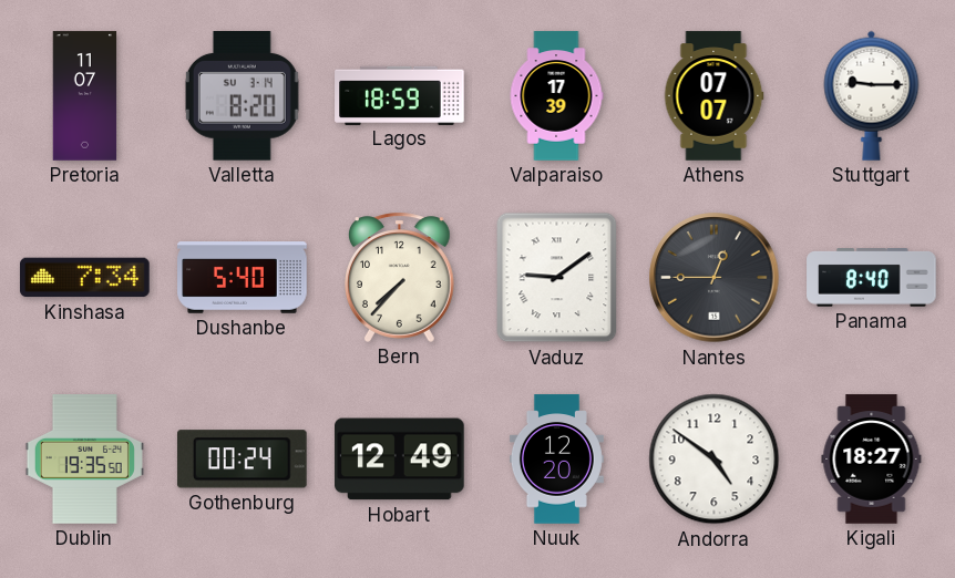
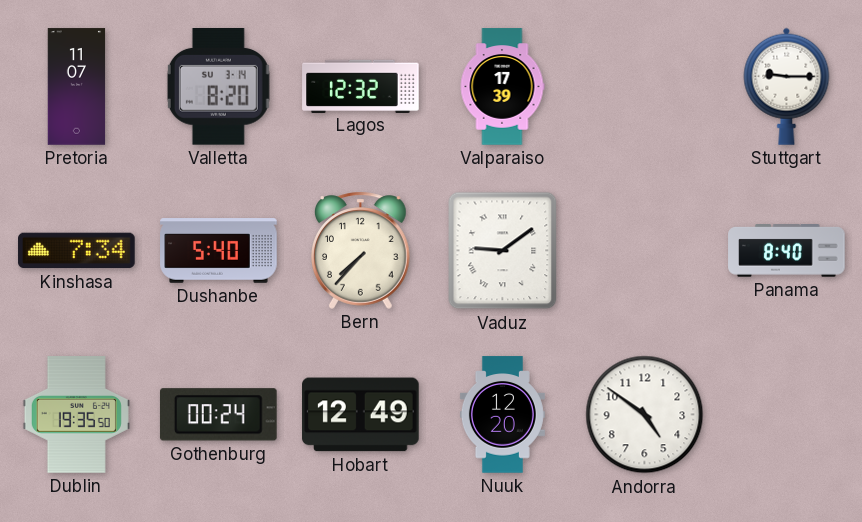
Lagos: 18:59 -> 12:32
Athens: 07:07 -> none
Nantes: 12:45 -> none
Kigali: 18:27 -> none
